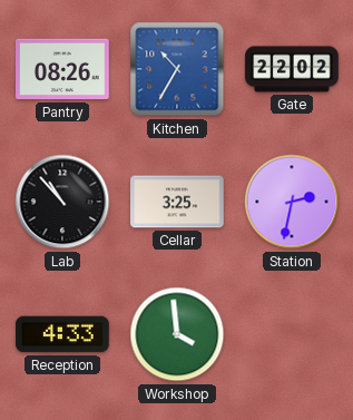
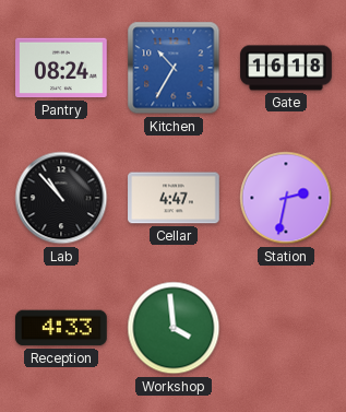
Pantry: 08:26 -> 08:24
Gate: 22:02 -> 16:18
Cellar: 3:25 -> 4:47
